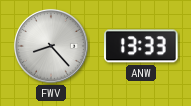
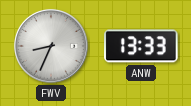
FWV: 8:23 -> 8:34
